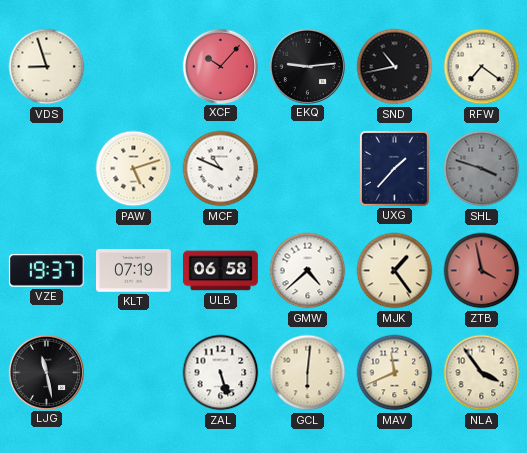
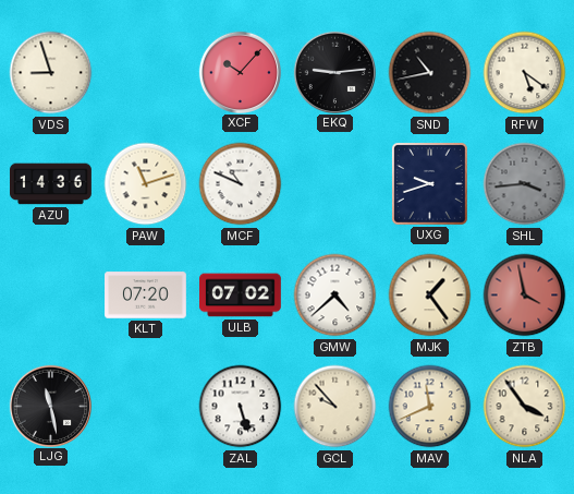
RFW: 7:21 -> 5:21
AZU: none -> 14:36
PAW: 5:12 -> 11:12
UXG: 1:37 -> 9:42
SHL: 3:48 -> 3:44
VZE: 19:37 -> none
KLT: 07:19 -> 07:20
ULB: 06:58 -> 07:02
GCL: 6:01 -> 9:53
